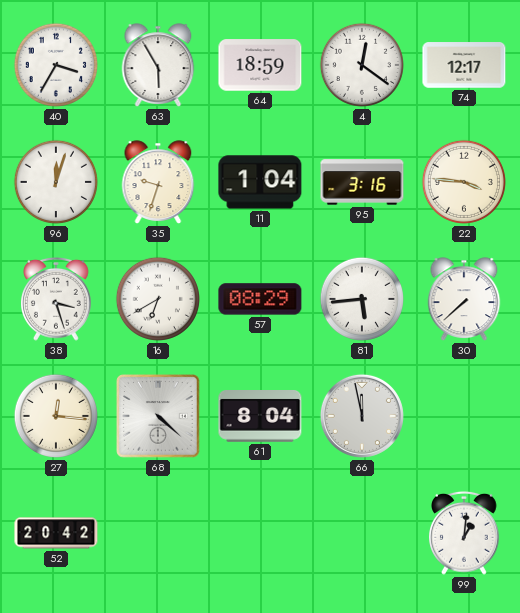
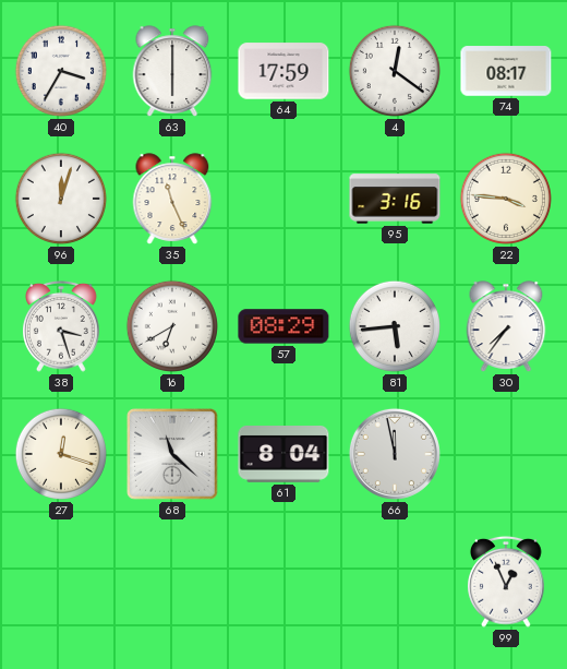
63: 5:55 -> 6:00
64: 18:59 -> 17:59
74: 12:17 -> 08:17
35: 9:33 -> 11:26
11: 1:04 -> none
30: 7:38 -> 7:36
27: 12:16 -> 12:18
68: 4:22 -> 11:22
52: 20:42 -> none
99: 1:01 -> 12:56
